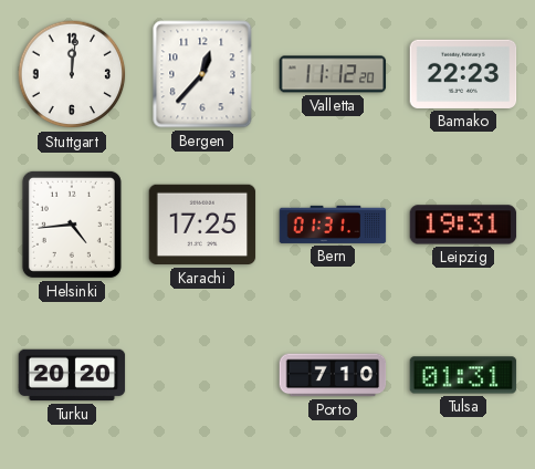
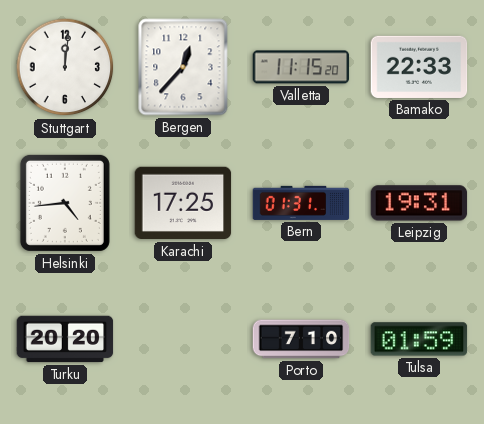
Valletta: 11:12 -> 11:15
Bamako: 22:23 -> 22:33
Tulsa: 01:31 -> 01:59
